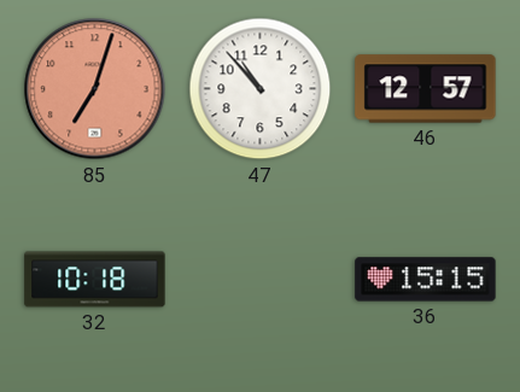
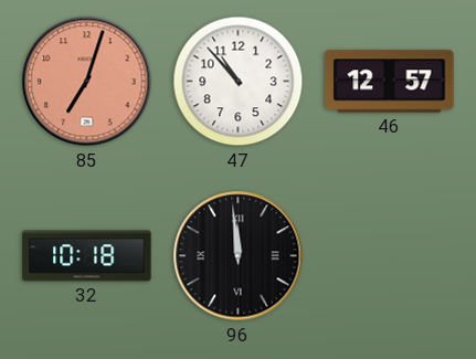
96: none -> 11:59
36: 15:15 -> none
